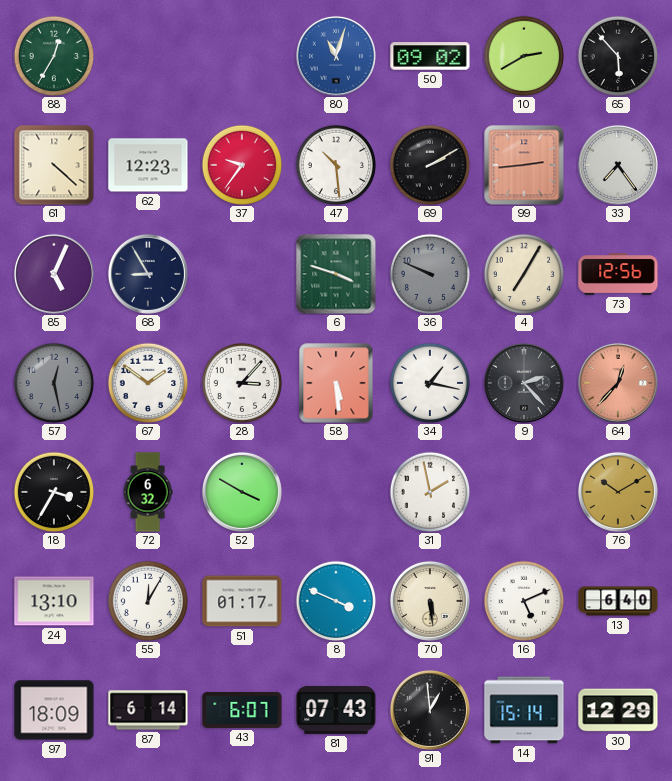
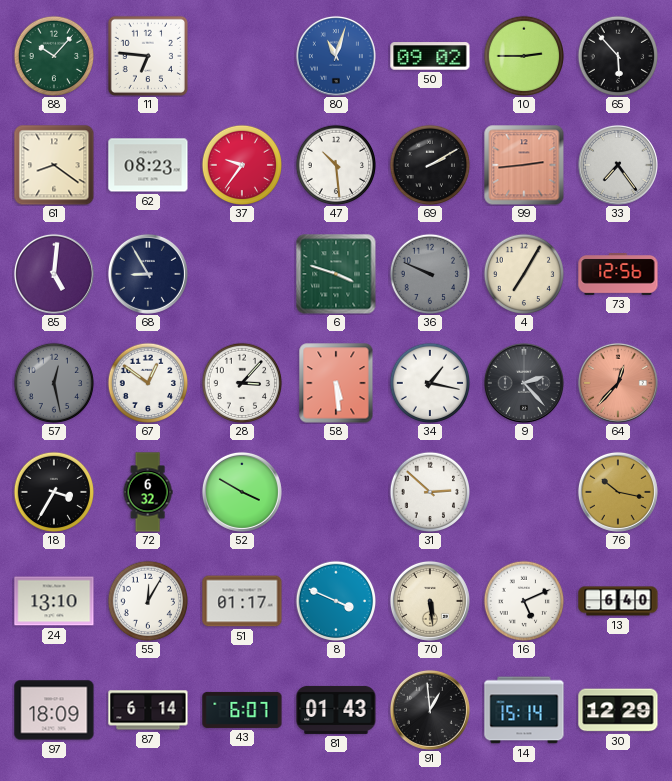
88: 12:35 -> 10:07
11: none -> 6:46
10: 2:40 -> 2:45
61: 4:22 -> 8:21
62: 12:23 -> 08:23
85: 5:04 -> 5:01
67: 1:51 -> 12:51
31: 1:58 -> 2:52
76: 10:10 -> 10:17
81: 07:43 -> 01:43
